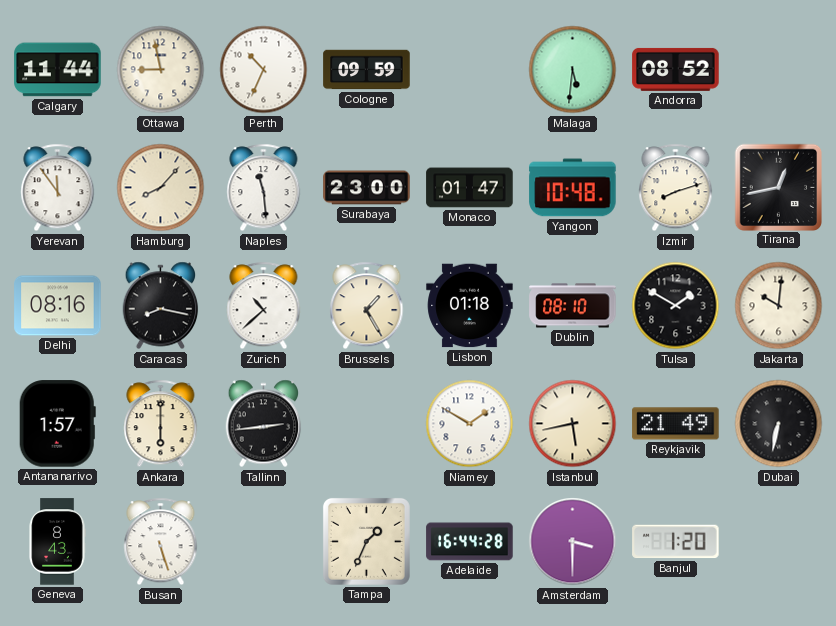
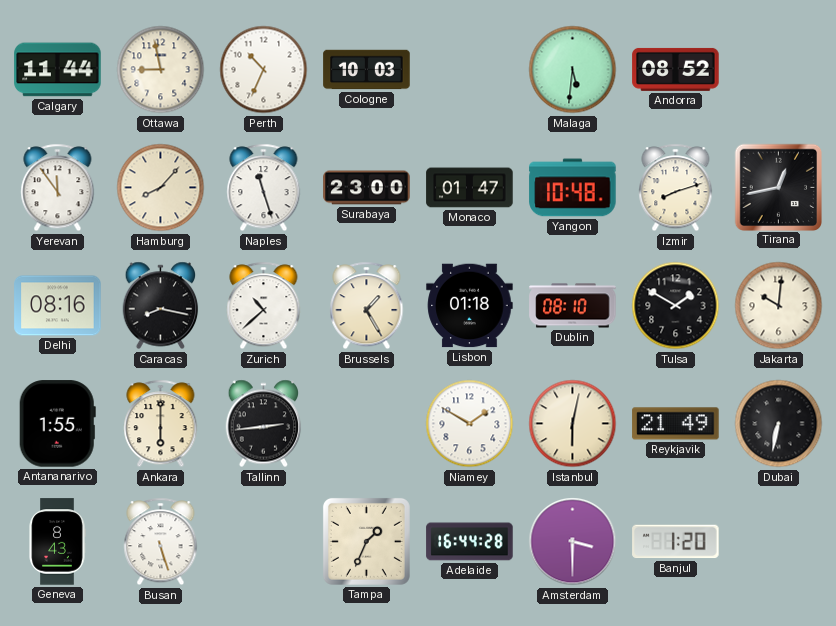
Cologne: 09:59 -> 10:03
Naples: 11:29 -> 11:27
Antananarivo: 1:57 -> 1:55
Istanbul: 5:43 -> 6:02
